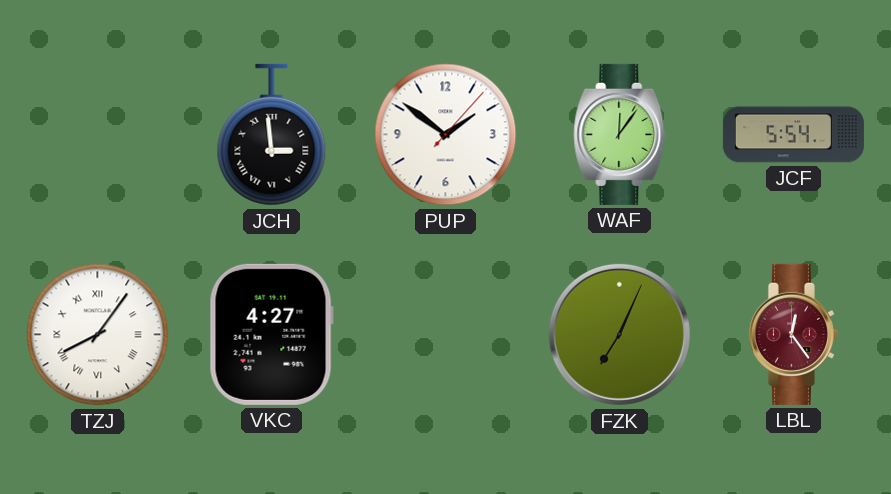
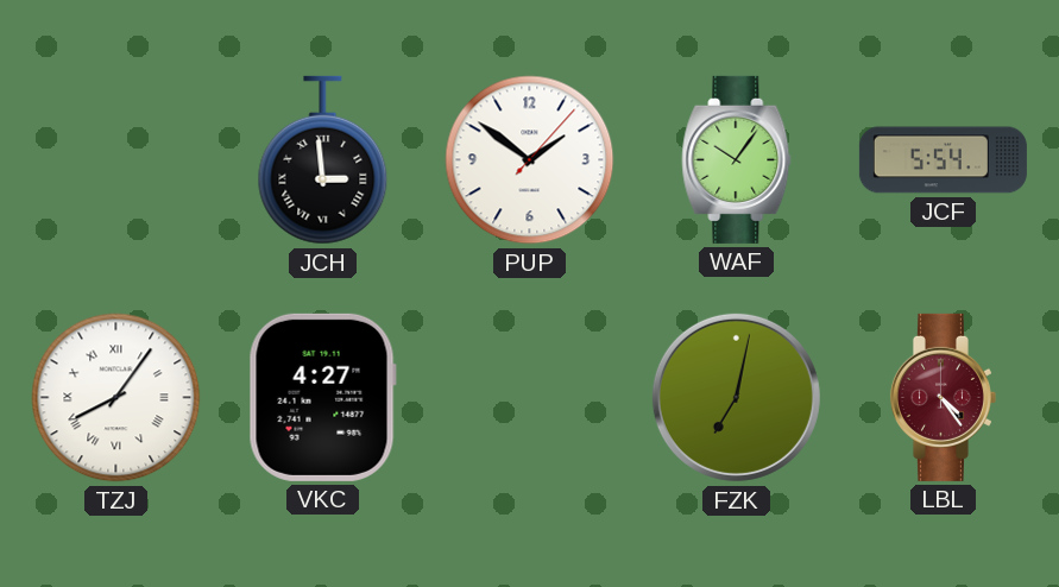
WAF: 12:06 -> 10:06
FZK: 7:04 -> 7:02
LBL: 12:24 -> 4:24
